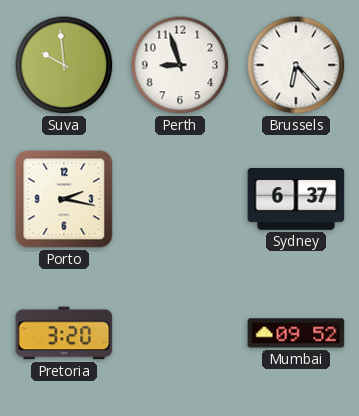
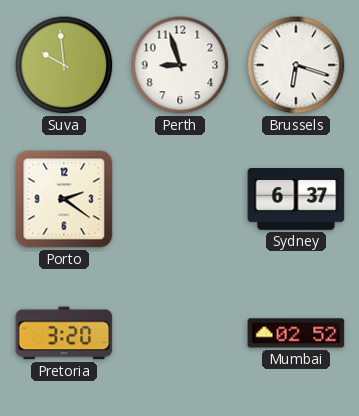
Brussels: 6:23 -> 6:18
Porto: 2:17 -> 2:21
Mumbai: 09:52 -> 02:52
